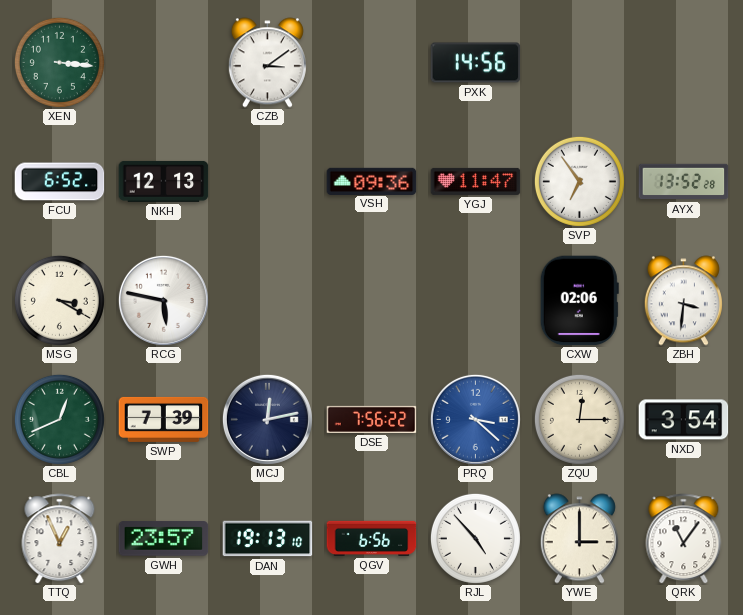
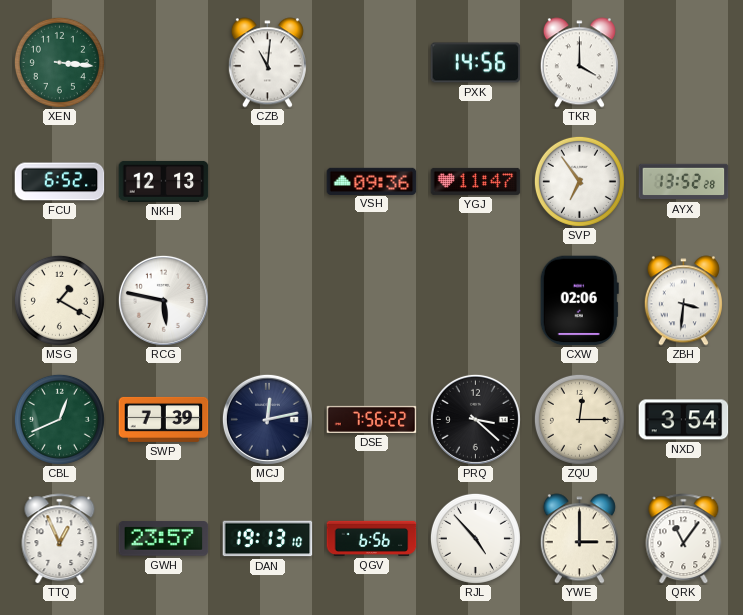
CZB: 3:09 -> 11:01
TKR: none -> 4:00
MSG: 3:20 -> 1:20
PRQ dial: blue -> black
